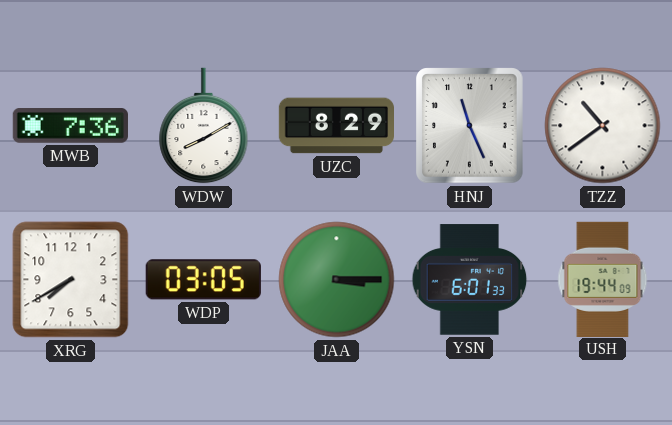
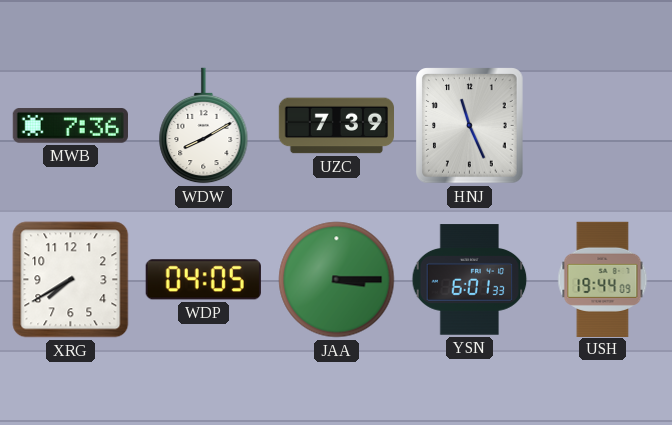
UZC: 8:29 -> 7:39
TZZ: 10:39 -> none
WDP: 03:05 -> 04:05
